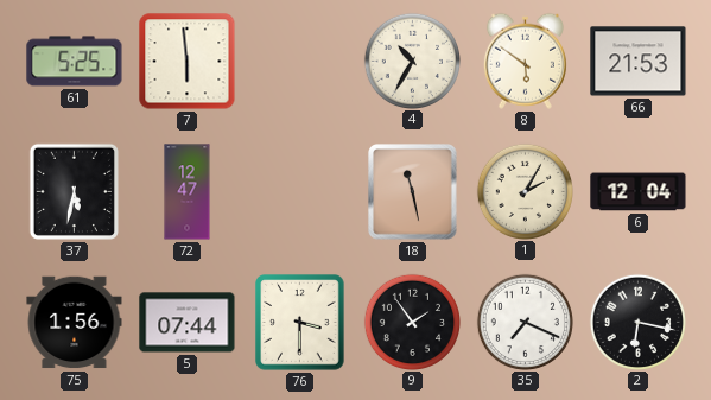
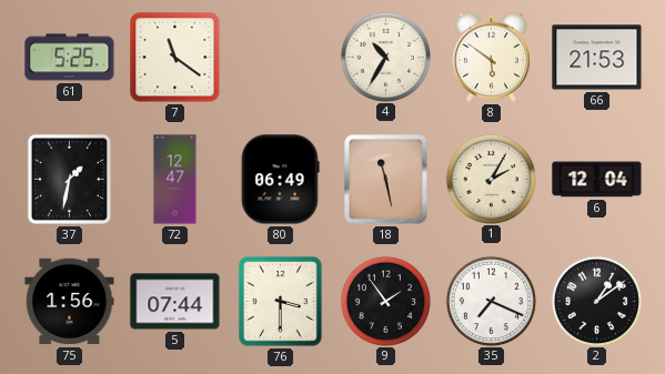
7: 5:59 -> 11:21
37: 5:32 -> 1:32
80: none -> 06:49
2: 6:17 -> 1:09
